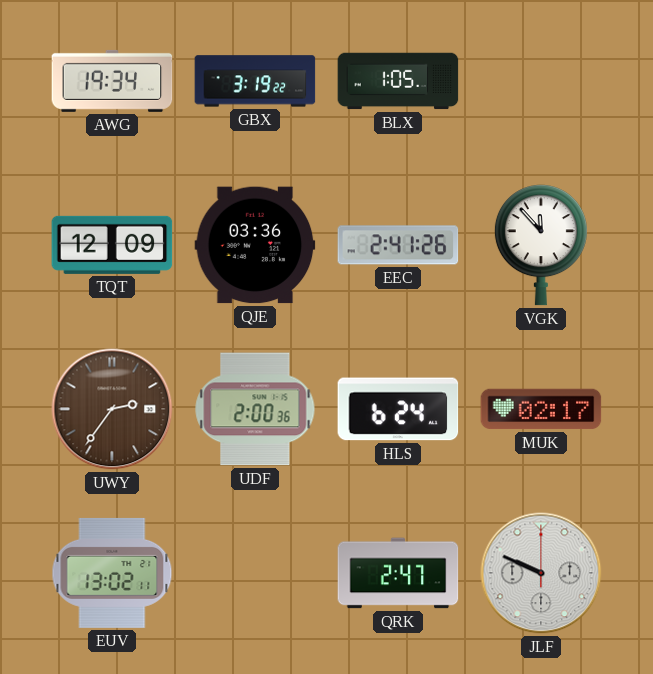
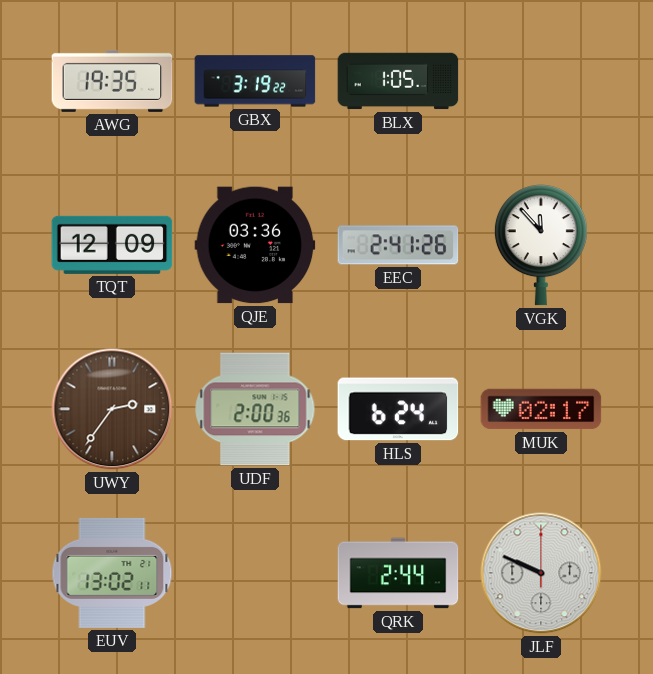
AWG: 19:34 -> 19:35
QRK: 2:47 -> 2:44
